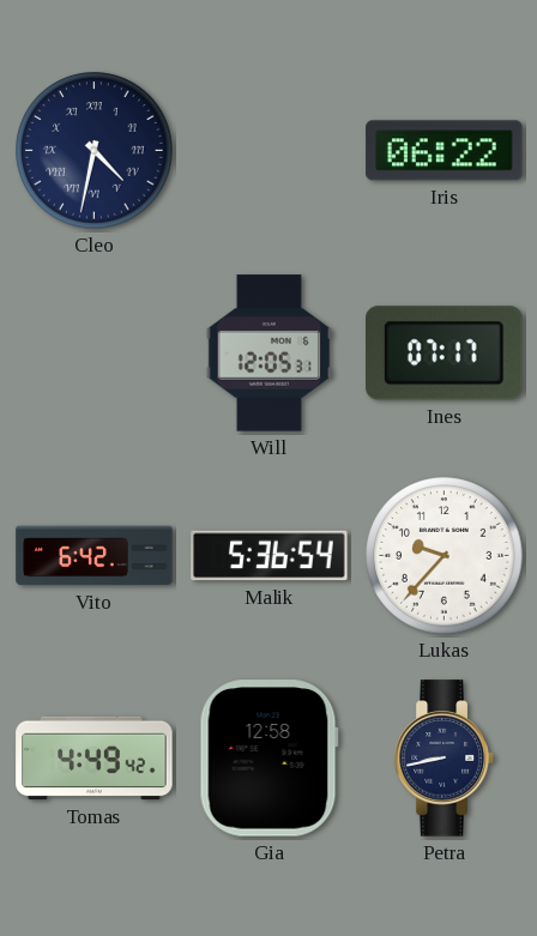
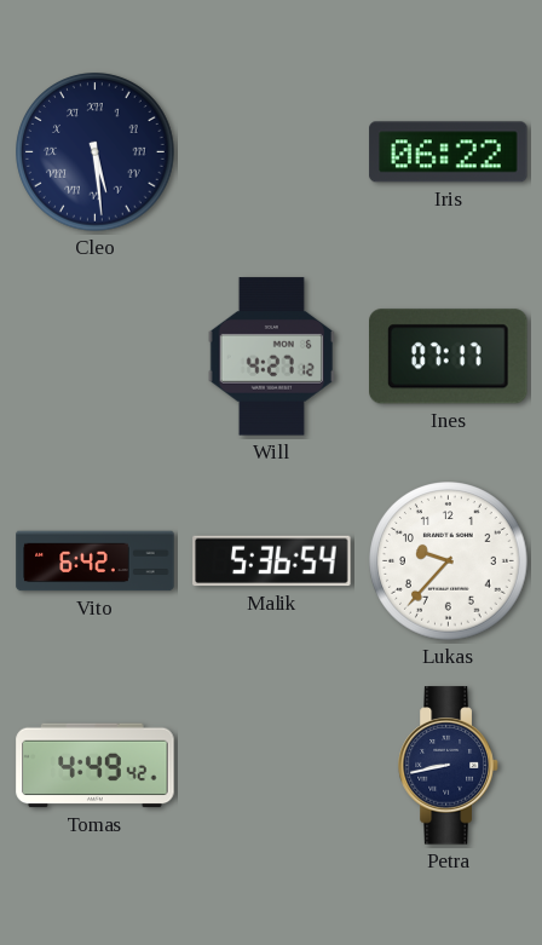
Cleo: 4:32 -> 5:29
Will: 12:05 -> 4:27
Gia: 12:58 -> none
